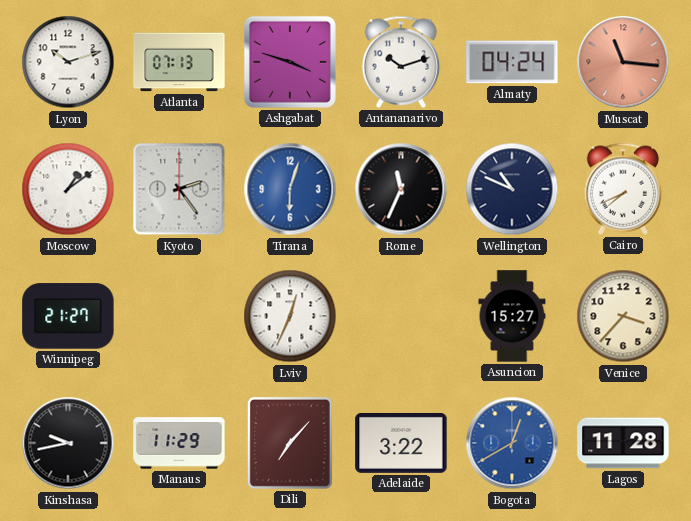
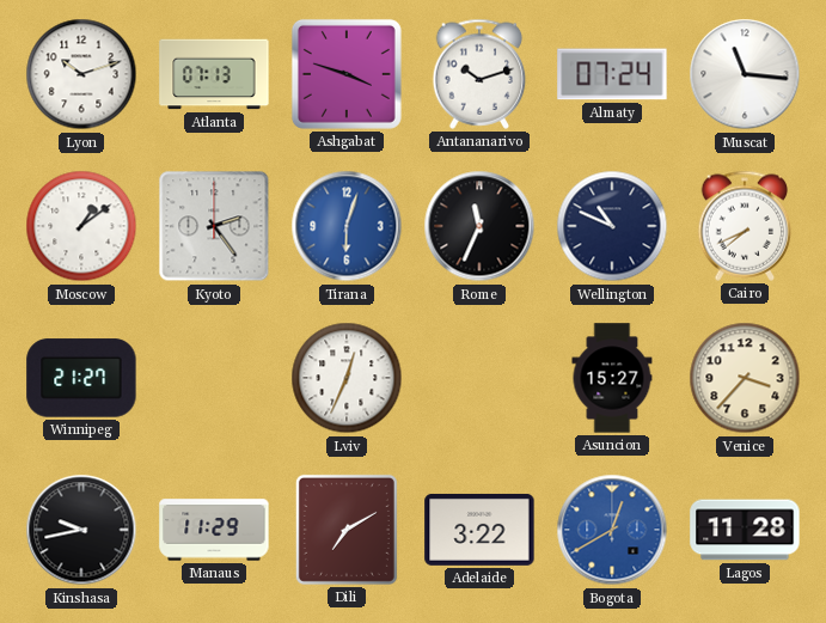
Almaty: 04:24 -> 07:24
Muscat dial: salmon -> white
Dili: 7:07 -> 7:10
